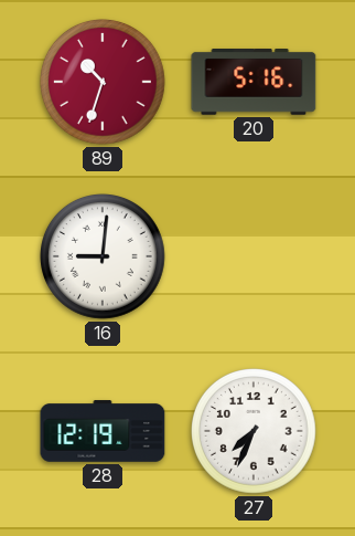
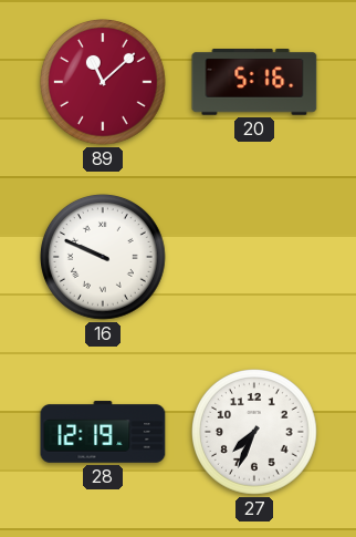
89: 10:33 -> 11:08
16: 9:01 -> 9:49
